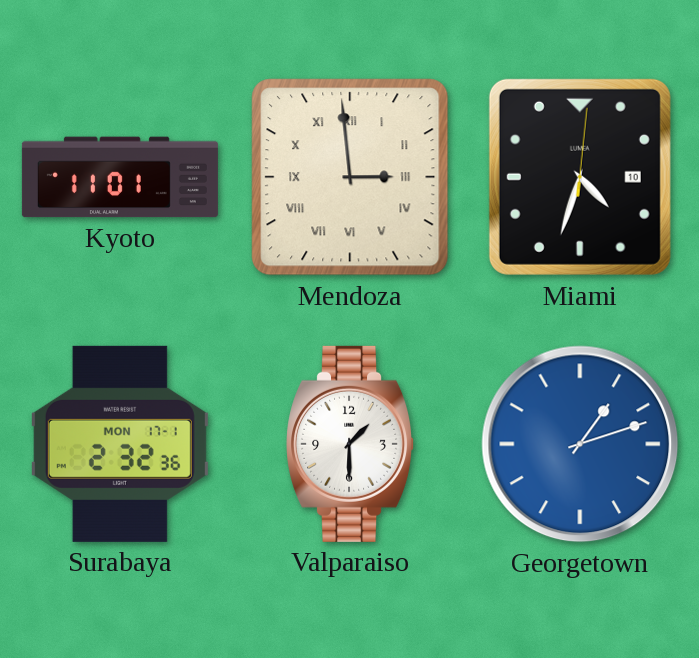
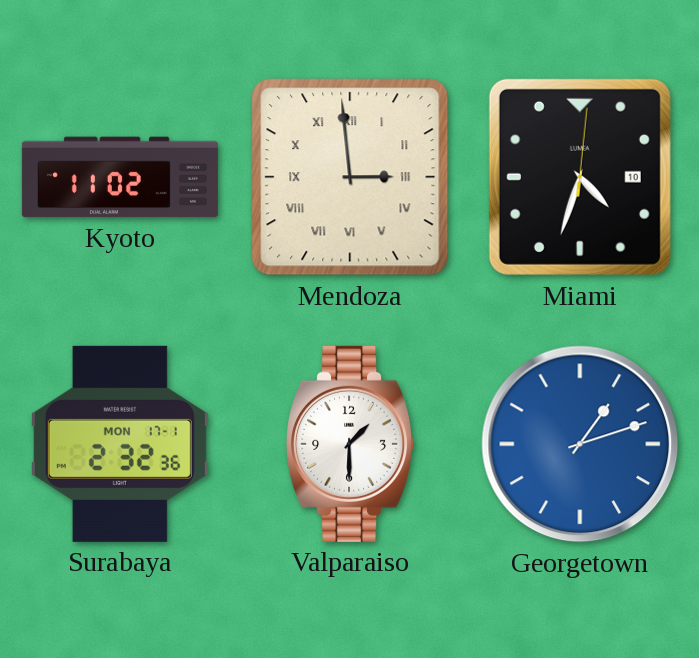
Kyoto: 11:01 -> 11:02
